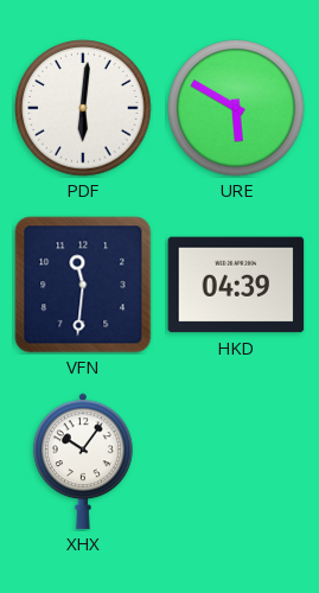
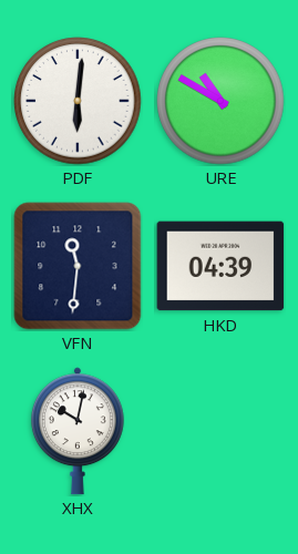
URE: 5:50 -> 10:50
XHX: 10:06 -> 10:02
